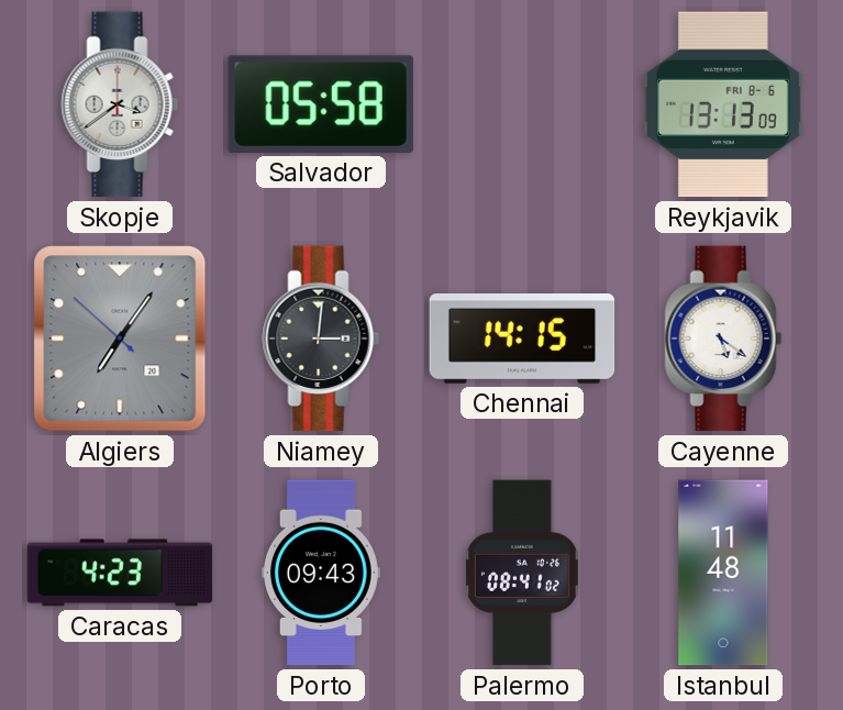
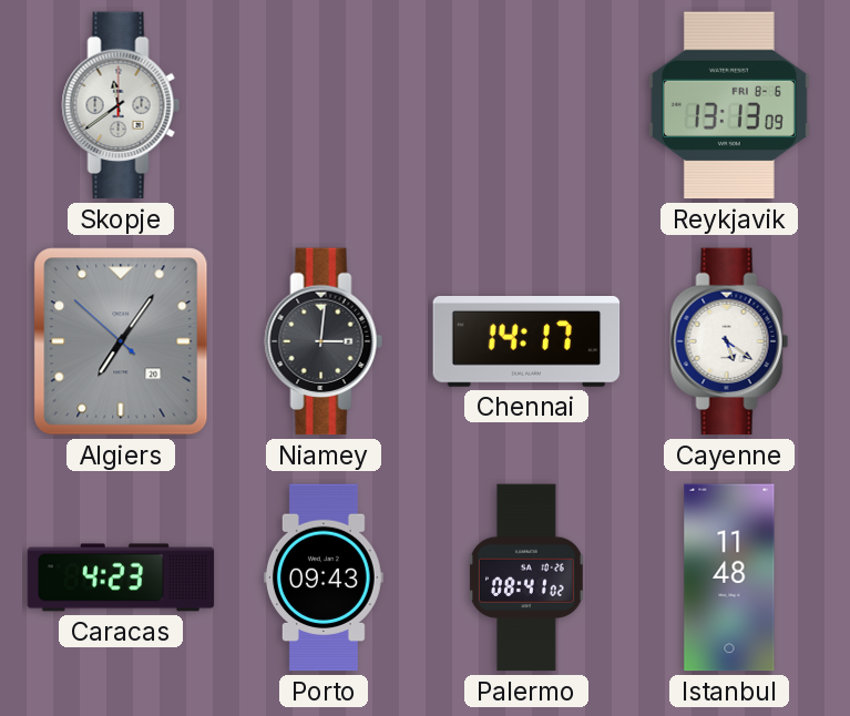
Skopje: 3:39 -> 11:39
Salvador: 05:58 -> none
Chennai: 14:15 -> 14:17
